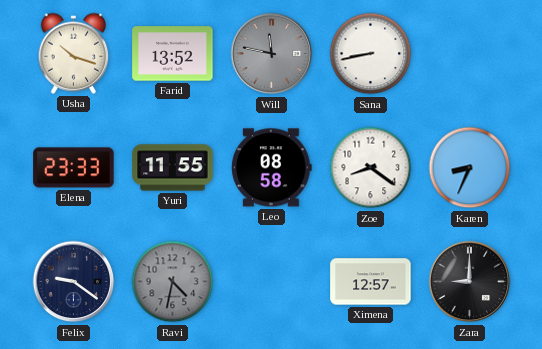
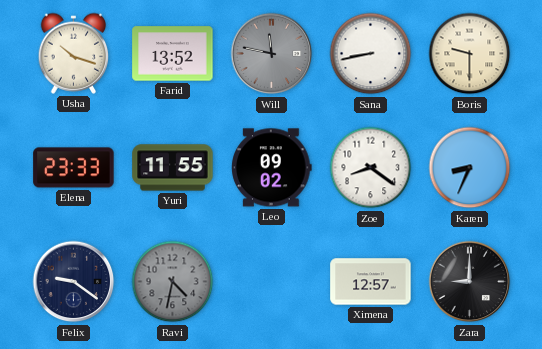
Boris: none -> 9:30
Leo: 08:58 -> 09:02
